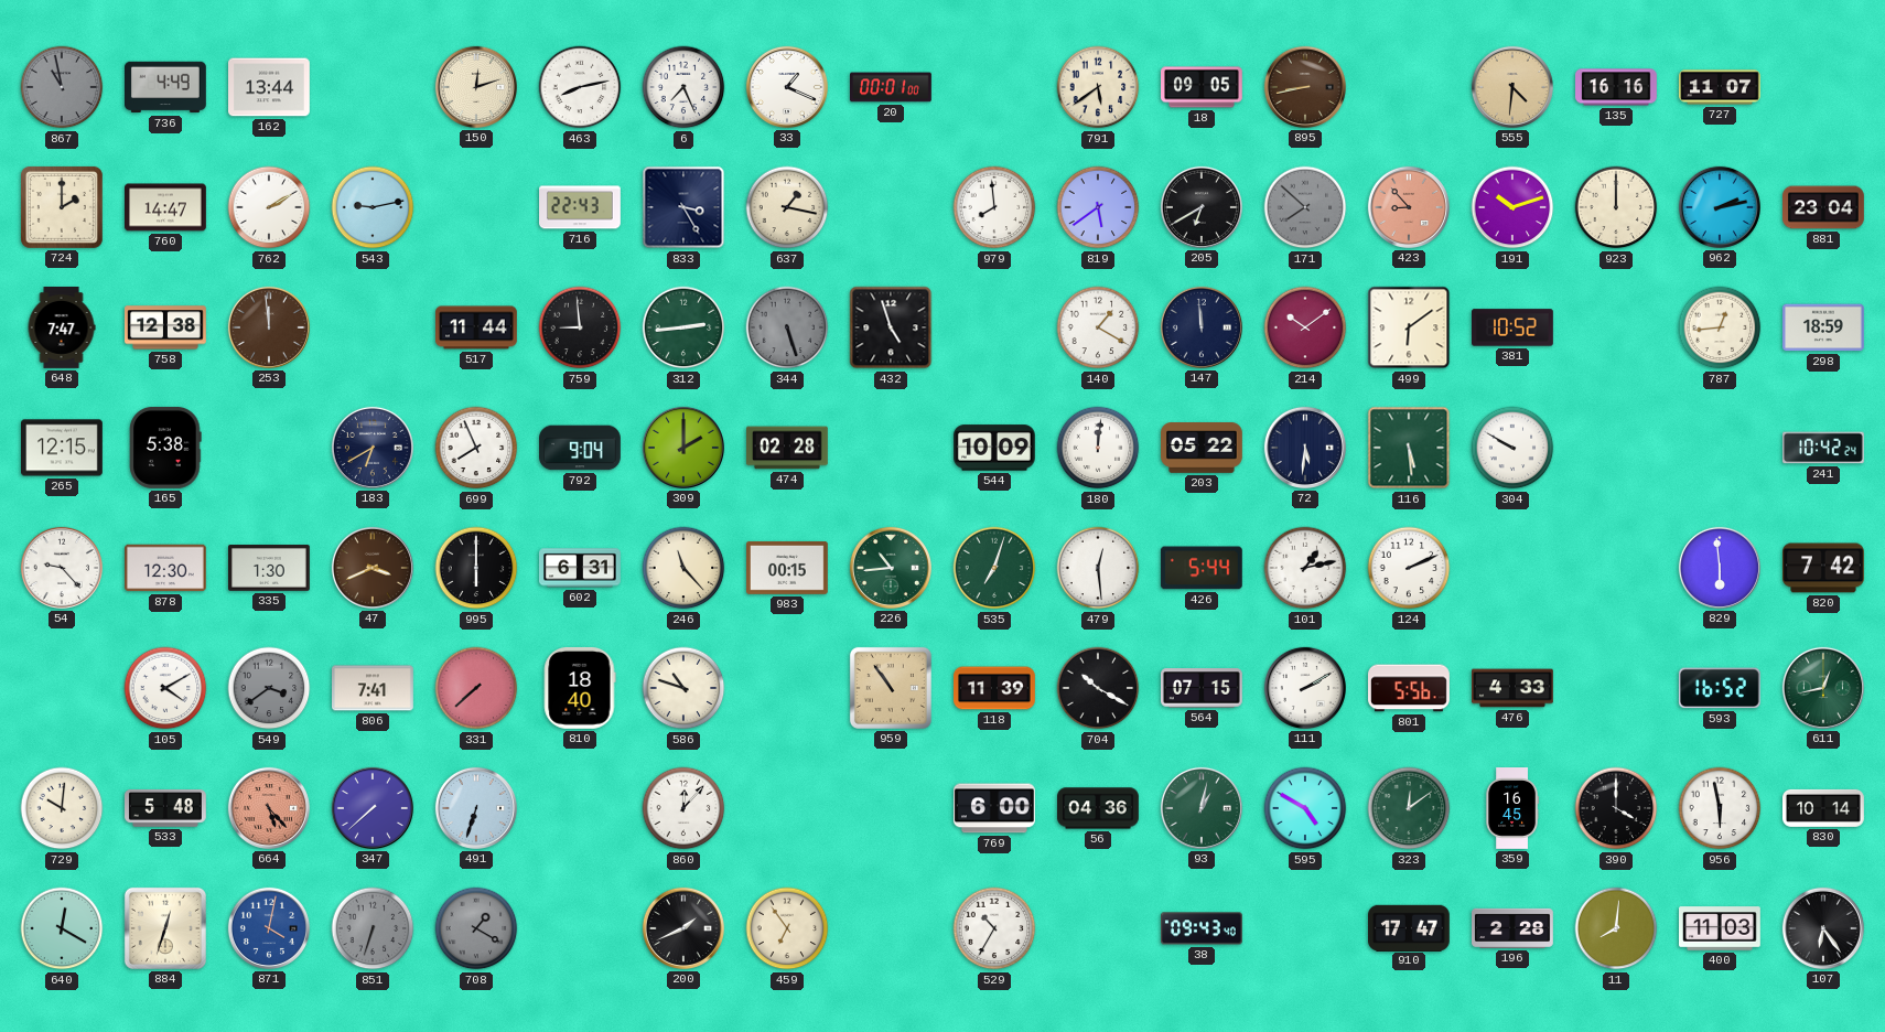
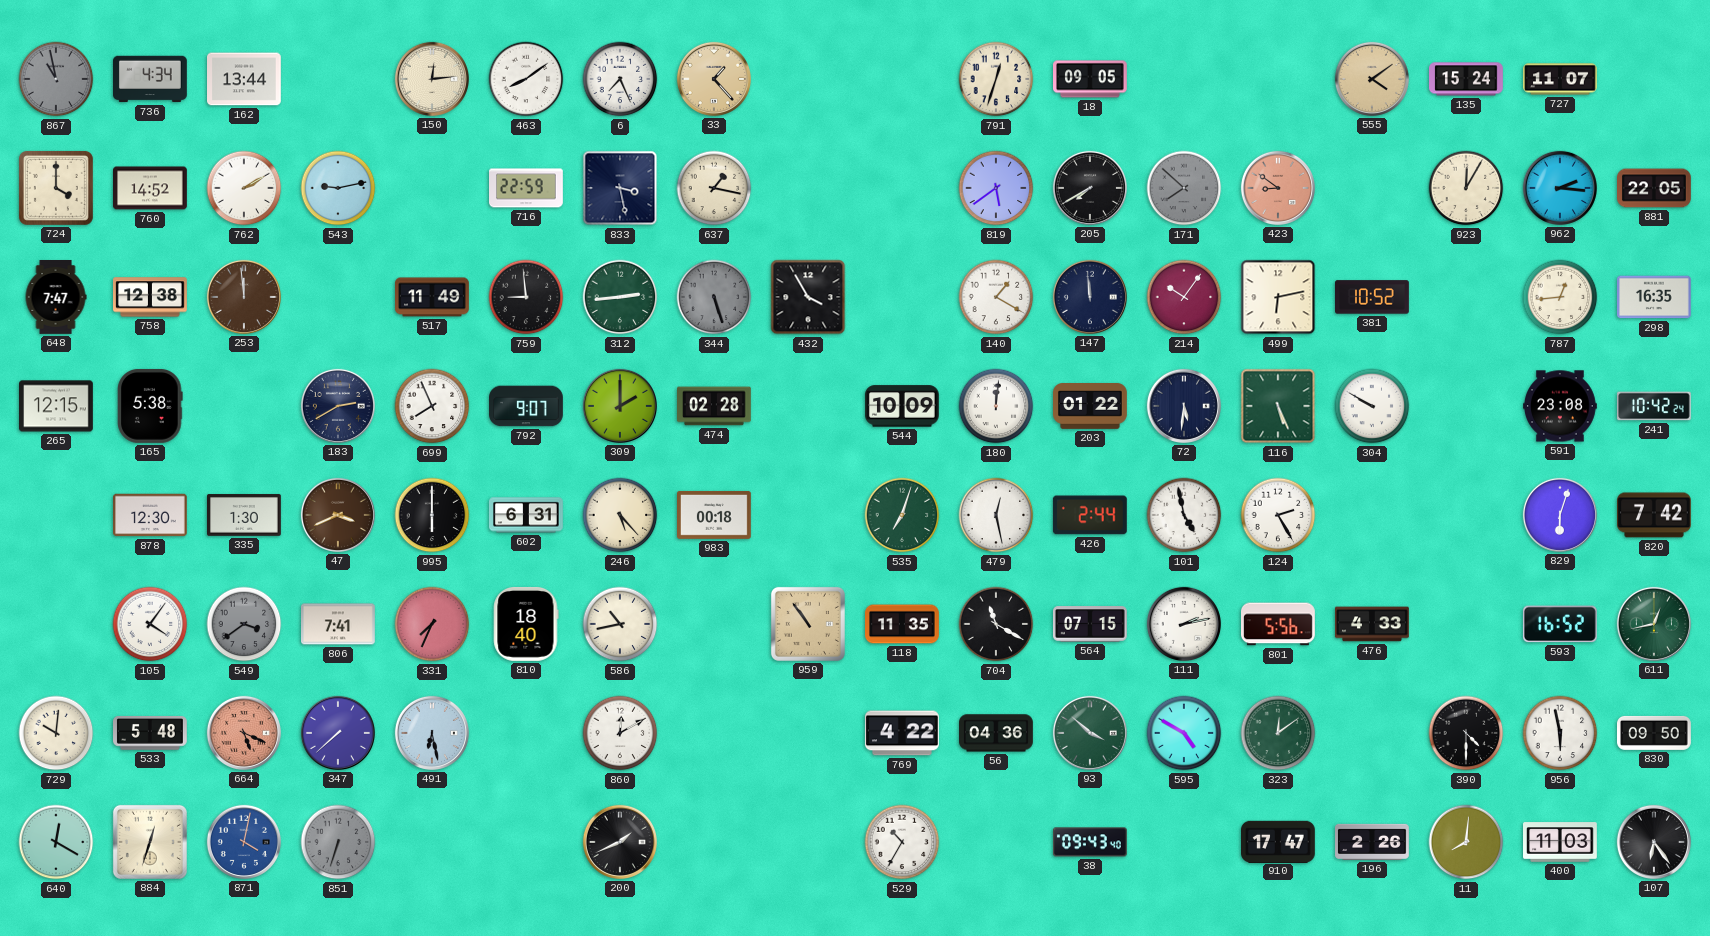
736: 4:49 -> 4:34
150: 12:12 -> 12:14
463: 8:13 -> 8:09
33: 1:19 -> 1:23
33 dial: white -> champagne
20: 00:01 -> none
791: 5:39 -> 12:33
895: 8:43 -> none
555: 4:31 -> 4:09
135: 16:16 -> 15:24
724: 2:00 -> 4:00
760: 14:47 -> 14:52
716: 22:43 -> 22:59
833: 3:25 -> 3:28
979: 7:59 -> none
205: 6:40 -> 7:40
423: 8:53 -> 8:51
191: 10:12 -> none
923: 12:00 -> 12:05
962: 2:13 -> 2:16
881: 23:04 -> 22:05
517: 11:44 -> 11:49
432: 4:57 -> 3:55
214: 10:09 -> 10:06
499: 6:09 -> 6:13
298: 18:59 -> 16:35
183: 6:40 -> 2:40
792: 9:04 -> 9:07
203: 05:22 -> 01:22
116: 5:29 -> 5:26
591: none -> 23:08
54: 9:23 -> none
246: 11:23 -> 5:23
983: 00:15 -> 00:18
226: 10:44 -> none
479: 12:29 -> 12:28
426: 5:44 -> 2:44
101: 1:13 -> 4:58
124: 2:11 -> 2:25
829: 5:59 -> 6:03
105: 4:10 -> 4:06
331: 7:38 -> 7:34
586: 10:48 -> 10:43
118: 11:39 -> 11:35
704: 10:20 -> 11:20
111: 2:10 -> 2:13
664: 5:23 -> 5:19
491: 6:33 -> 6:28
860: 12:07 -> 12:10
769: 6:00 -> 4:22
93: 1:02 -> 3:52
359: 16:45 -> none
390: 4:00 -> 4:30
830: 10:14 -> 09:50
708: 1:20 -> none
459: 6:54 -> none
196: 2:28 -> 2:26
